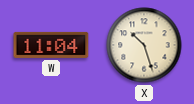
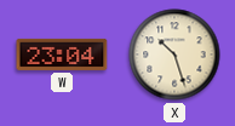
W: 11:04 -> 23:04
